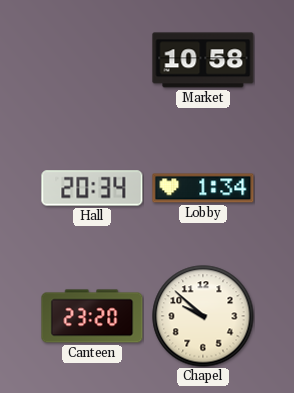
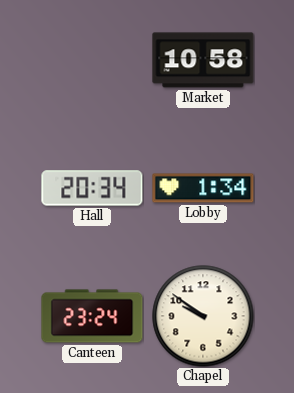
Canteen: 23:20 -> 23:24
Chapel: 9:52 -> 9:51
